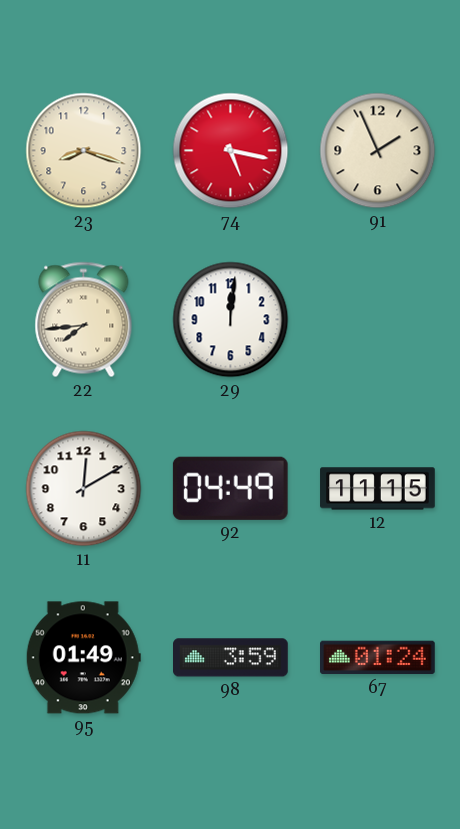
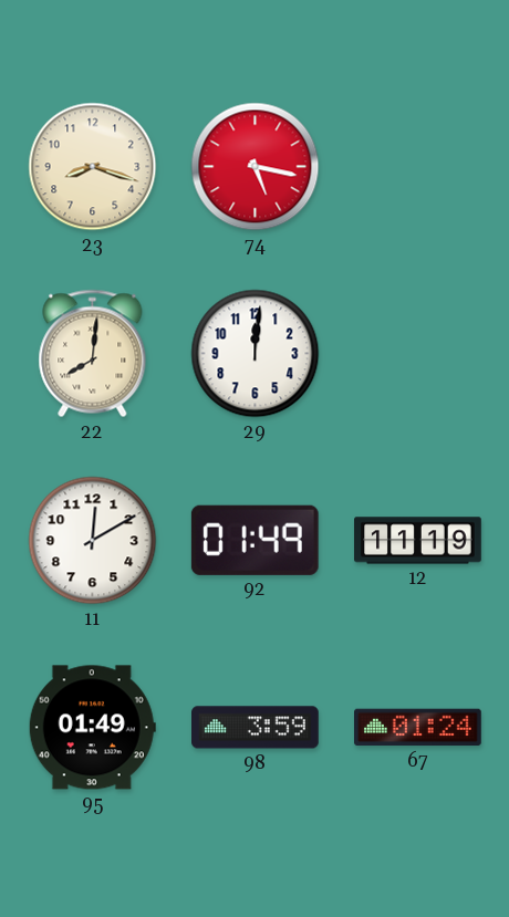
91: 1:56 -> none
22: 7:44 -> 8:01
92: 04:49 -> 01:49
12: 11:15 -> 11:19
